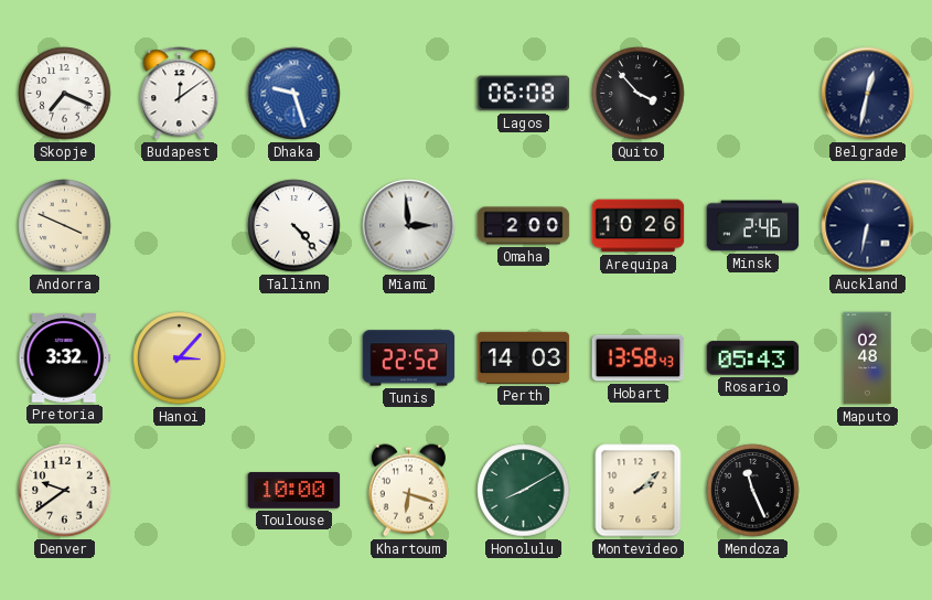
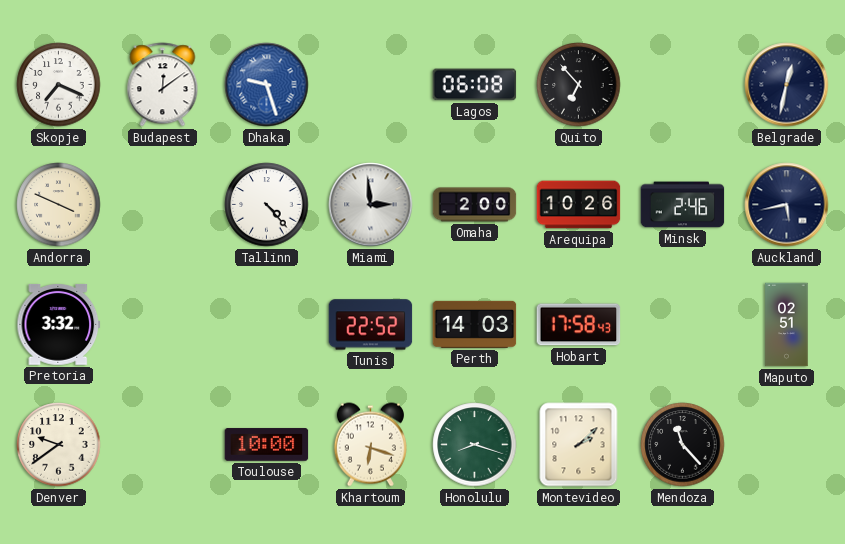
Quito: 3:53 -> 6:53
Auckland: 6:32 -> 5:43
Hanoi: 3:07 -> none
Hobart: 13:58 -> 17:58
Rosario: 05:43 -> none
Maputo: 02:48 -> 02:51
Honolulu: 8:10 -> 8:18
Mendoza: 11:26 -> 11:23
